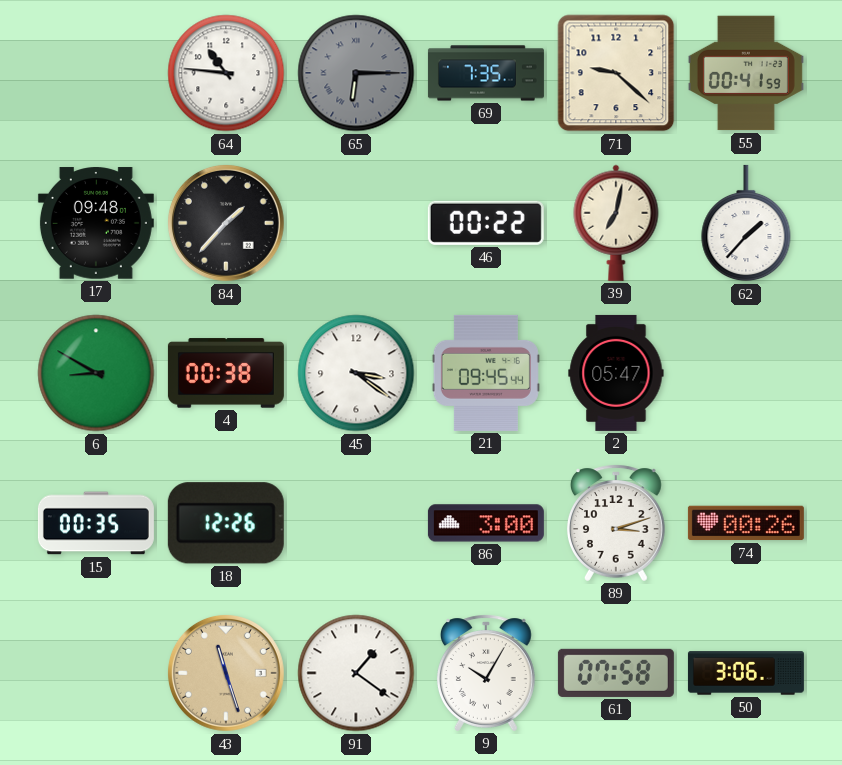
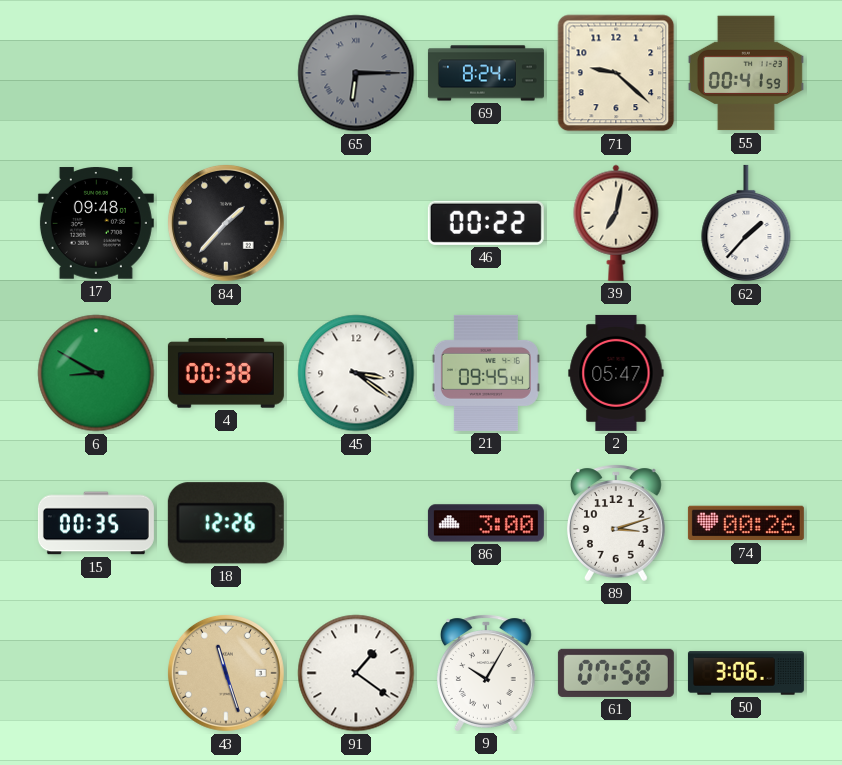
64: 10:46 -> none
69: 7:35 -> 8:24
